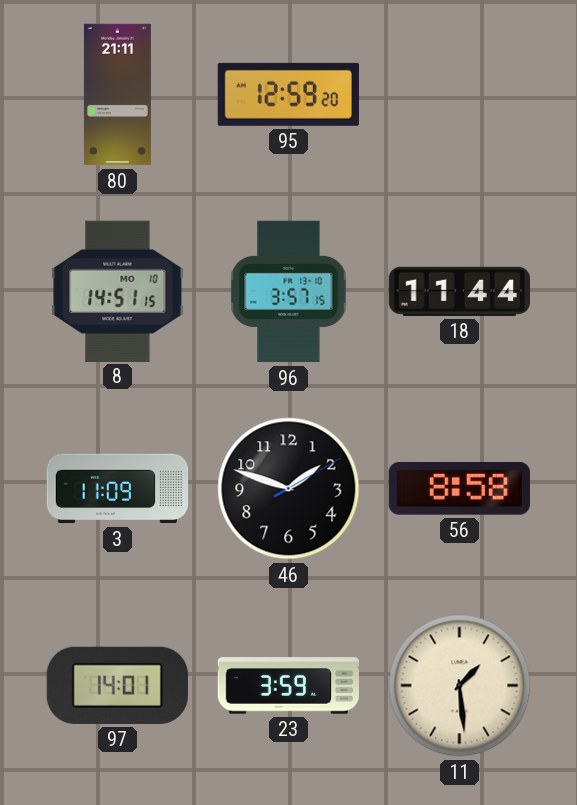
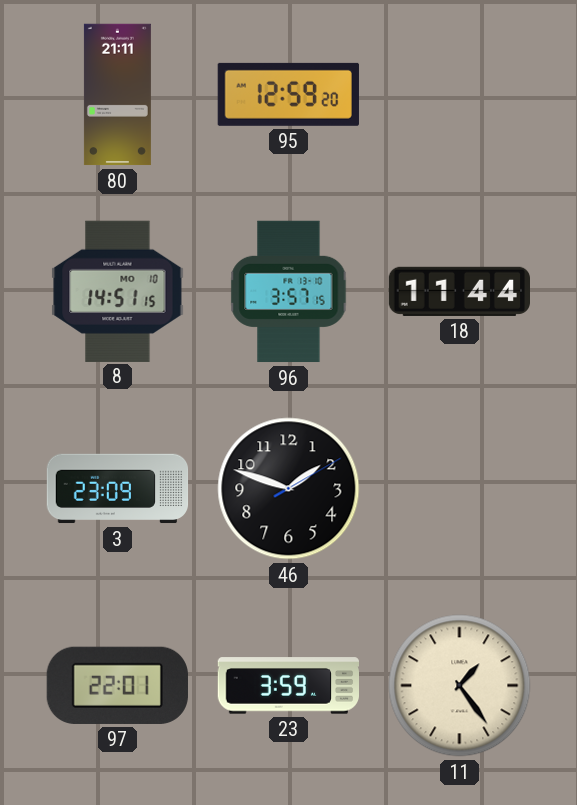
3: 11:09 -> 23:09
56: 8:58 -> none
97: 14:01 -> 22:01
11: 1:29 -> 1:24
